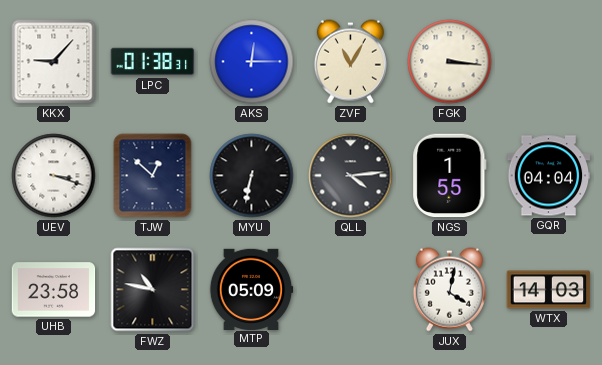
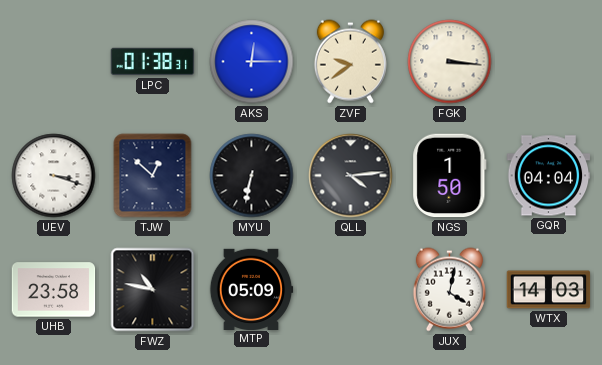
KKX: 9:07 -> none
ZVF: 11:05 -> 9:39
NGS: 1:55 -> 1:50
